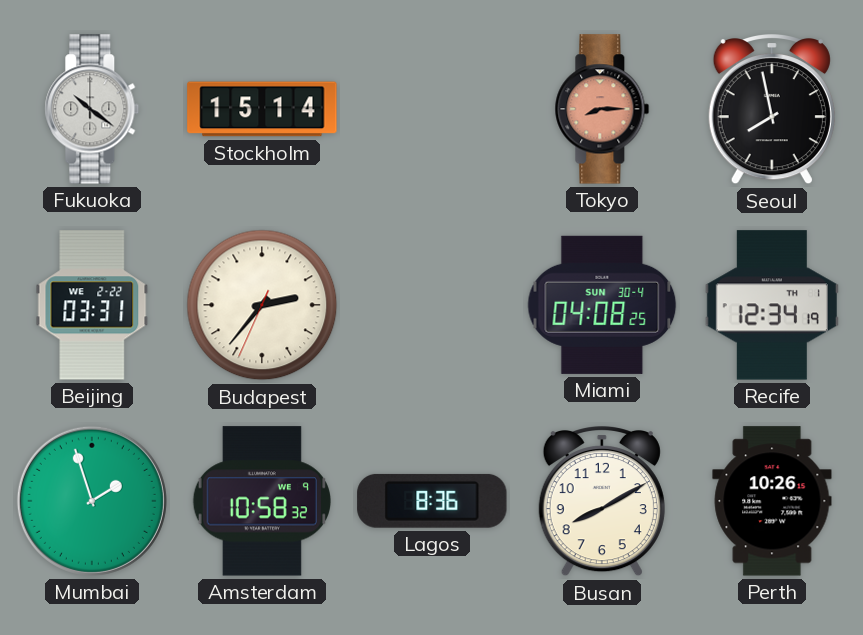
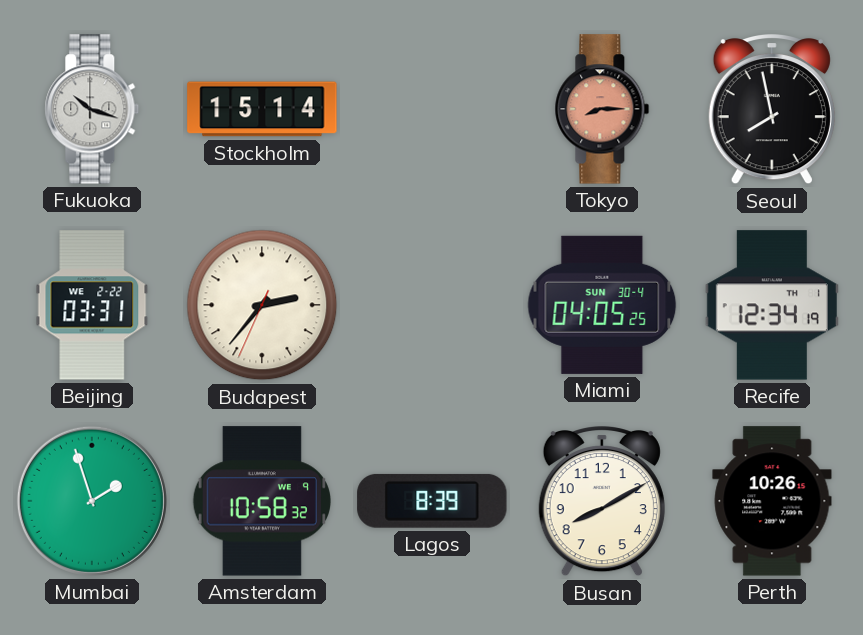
Fukuoka: 10:21 -> 10:18
Miami: 04:08 -> 04:05
Lagos: 8:36 -> 8:39
